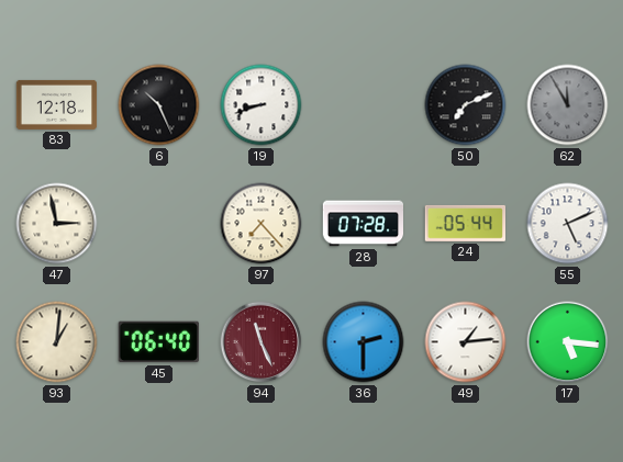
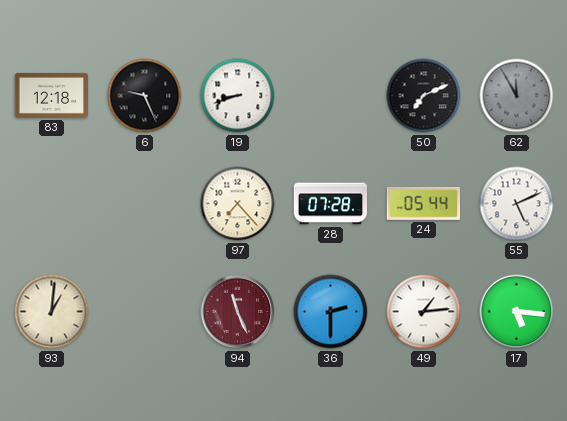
6: 10:26 -> 9:26
47: 2:58 -> none
45: 06:40 -> none
